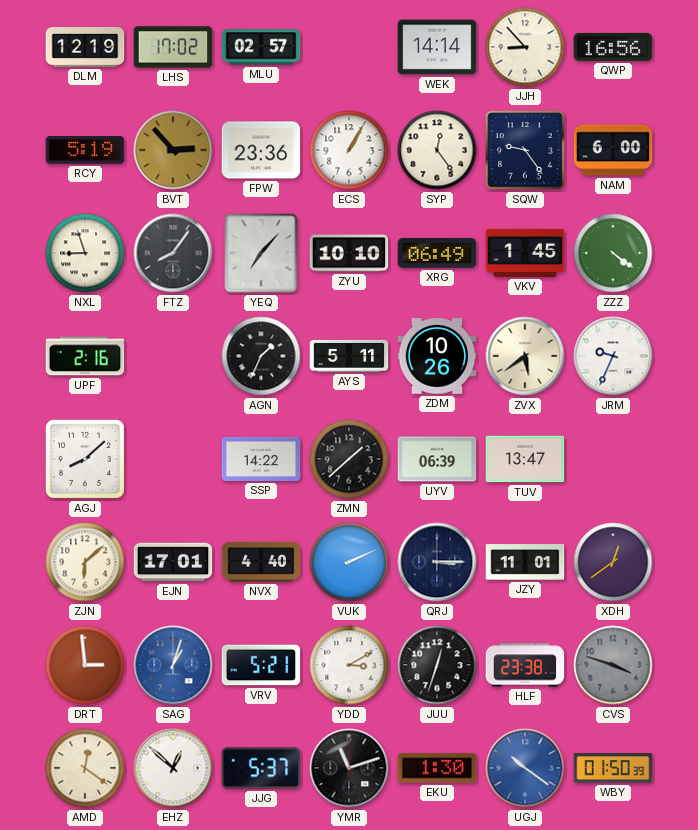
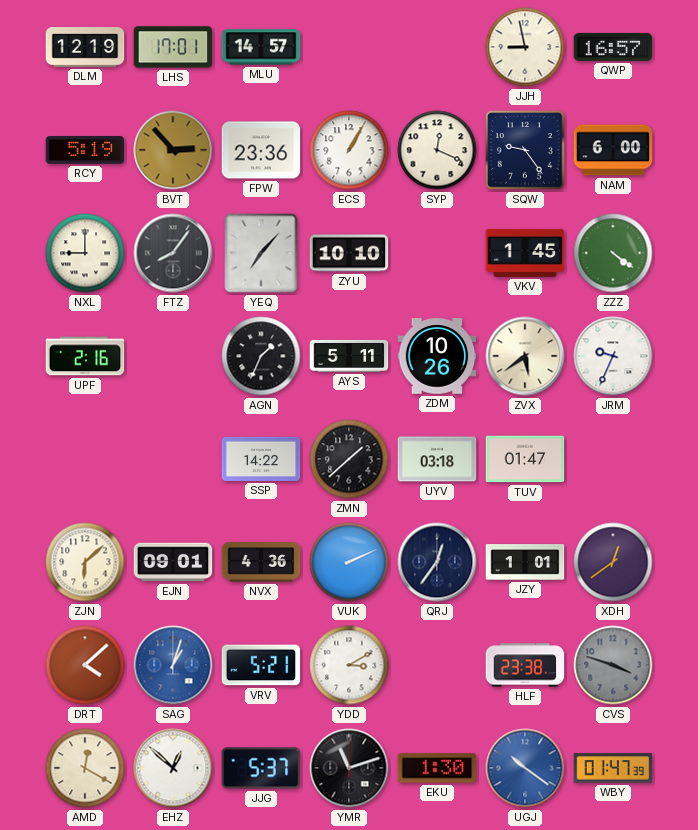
LHS: 17:02 -> 17:01
MLU: 02:57 -> 14:57
WEK: 14:14 -> none
JJH: 8:53 -> 8:58
QWP: 16:56 -> 16:57
SYP: 12:24 -> 12:19
NXL: 8:57 -> 9:00
XRG: 06:49 -> none
AGJ: 8:08 -> none
UYV: 06:39 -> 03:18
TUV: 13:47 -> 01:47
EJN: 17:01 -> 09:01
NVX: 4:40 -> 4:36
QRJ: 3:15 -> 12:36
JZY: 11:01 -> 1:01
DRT: 2:59 -> 4:08
JUU: 12:33 -> none
AMD: 12:21 -> 12:20
WBY: 01:50 -> 01:47
